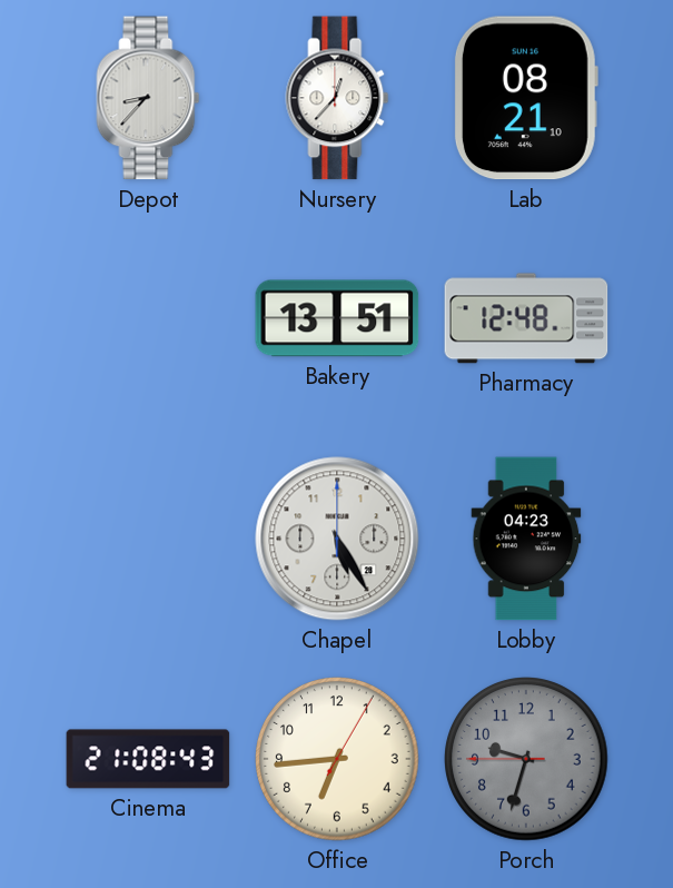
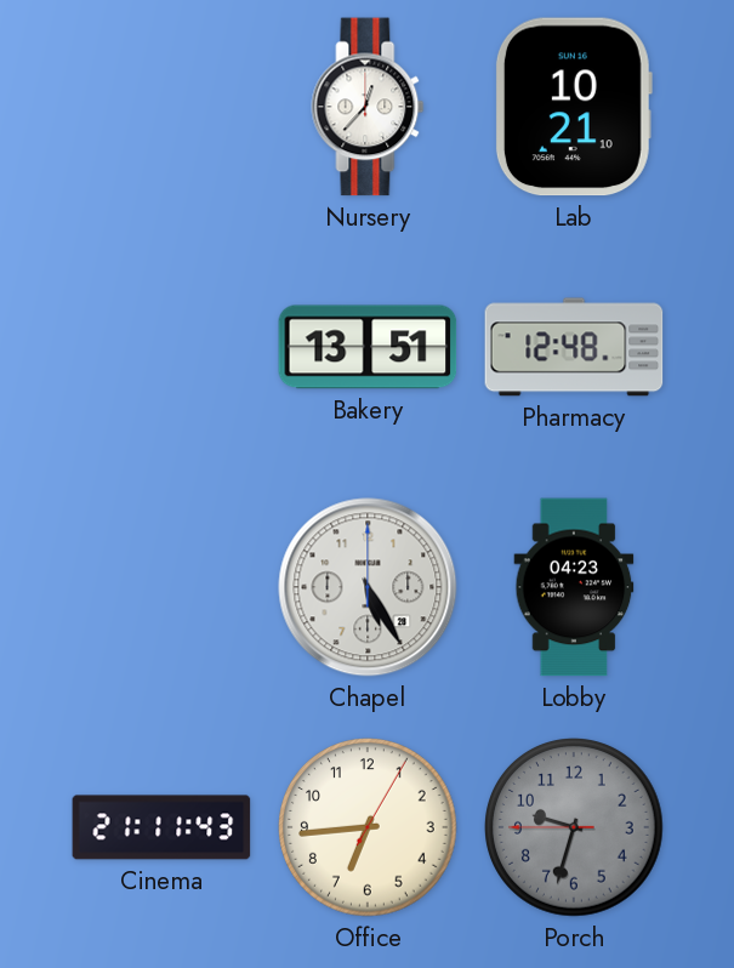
Depot: 8:37 -> none
Lab: 08:21 -> 10:21
Cinema: 21:08 -> 21:11
